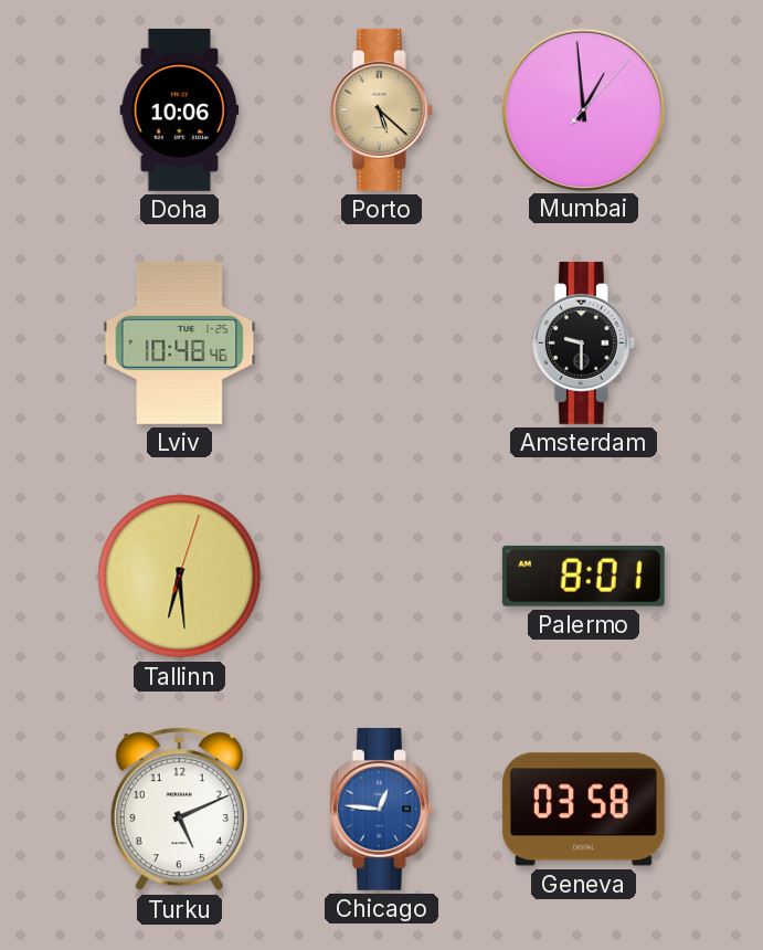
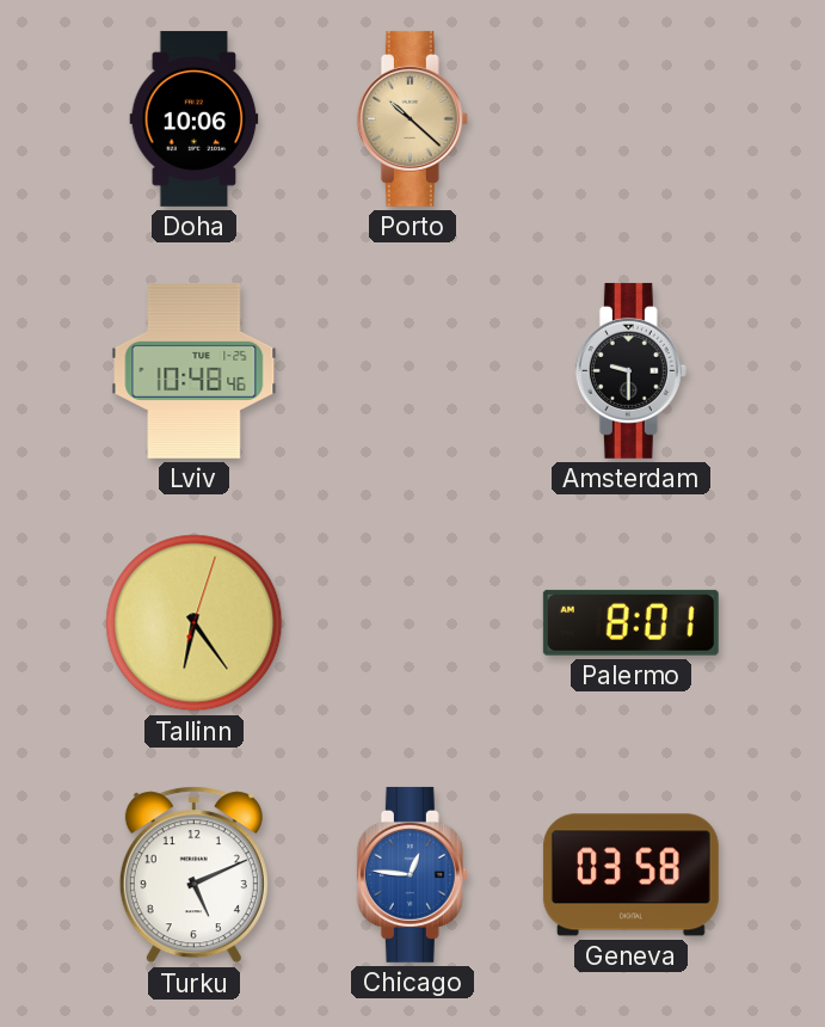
Porto: 5:22 -> 10:22
Mumbai: 12:59 -> none
Tallinn: 6:29 -> 6:24
